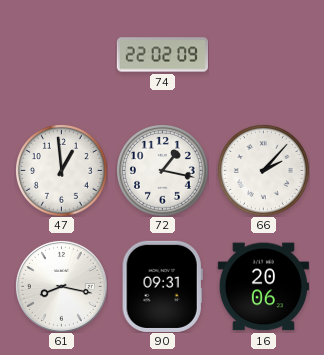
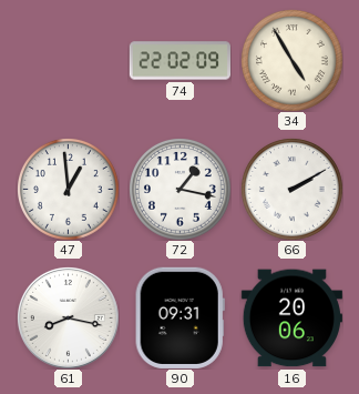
34: none -> 4:55
66: 2:07 -> 2:10
